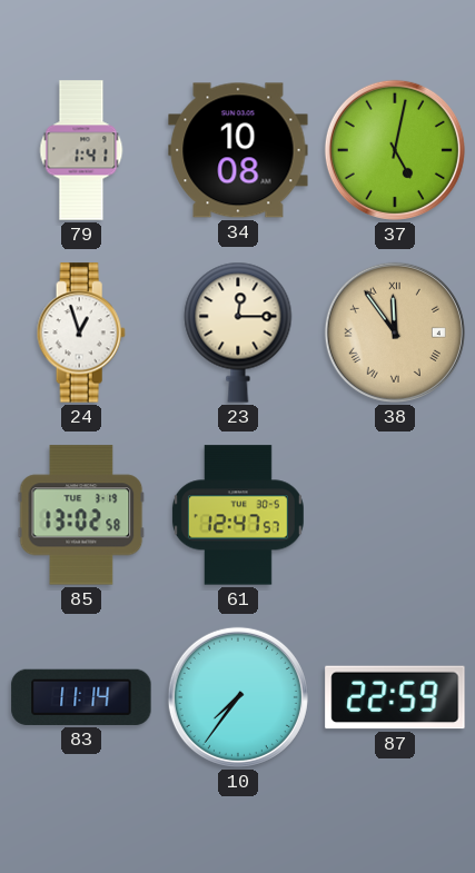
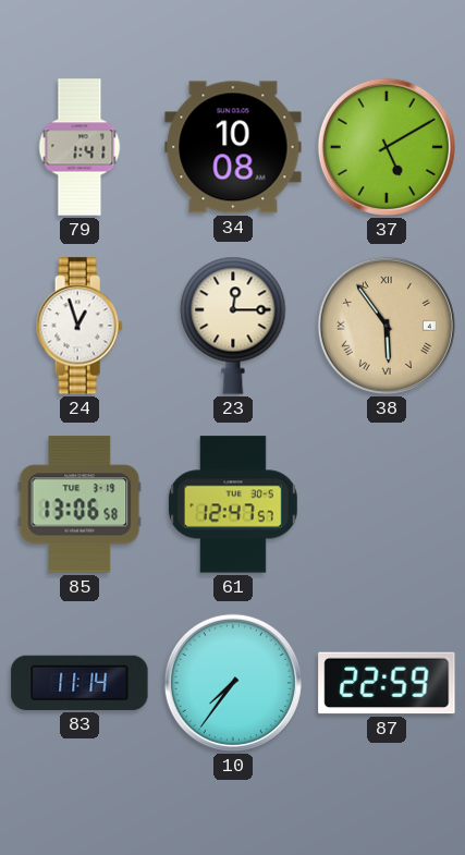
37: 5:02 -> 5:10
38: 11:54 -> 5:54
85: 13:02 -> 13:06
